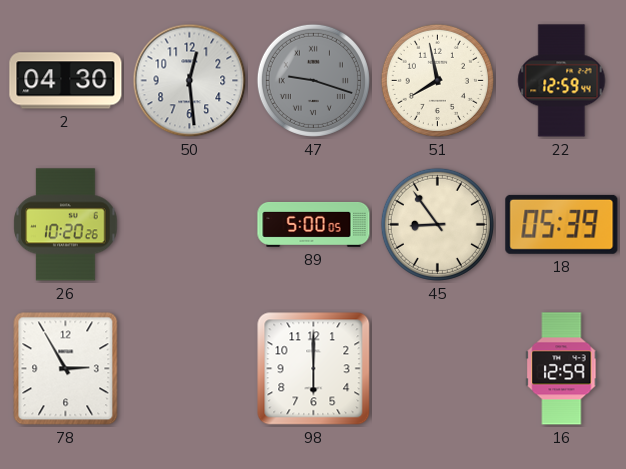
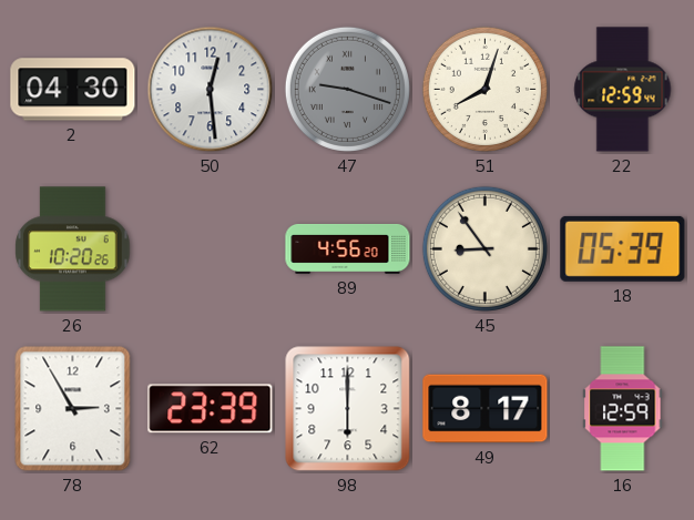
51: 7:58 -> 8:03
89: 5:00 -> 4:56
62: none -> 23:39
49: none -> 8:17
